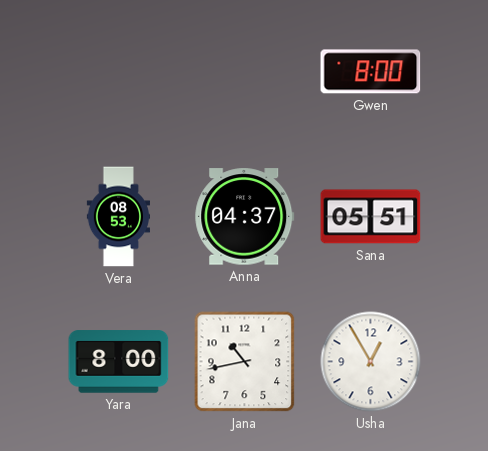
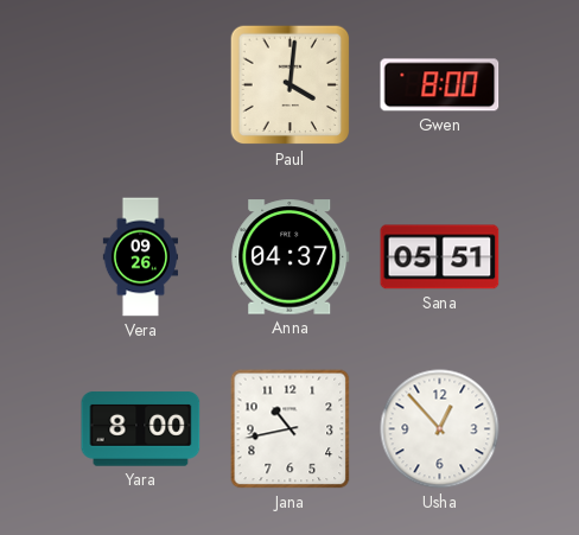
Paul: none -> 4:01
Vera: 08:53 -> 09:26
Usha: 12:55 -> 12:53
